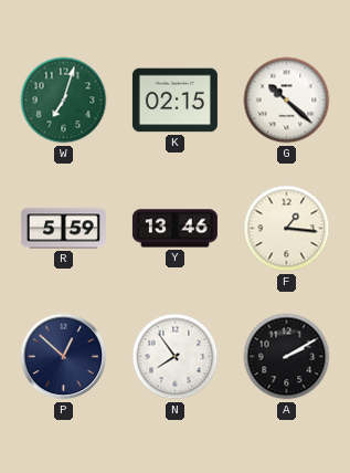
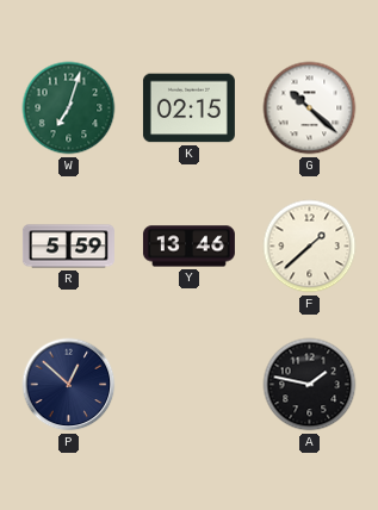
F: 1:16 -> 1:38
N: 7:54 -> none
A: 2:10 -> 1:47
